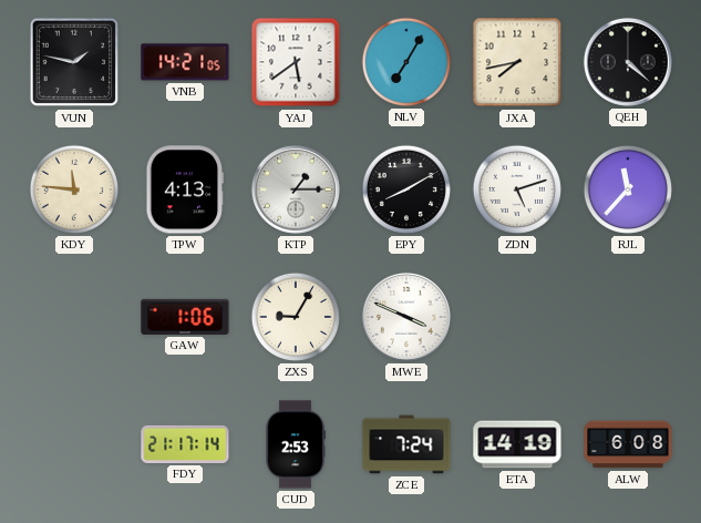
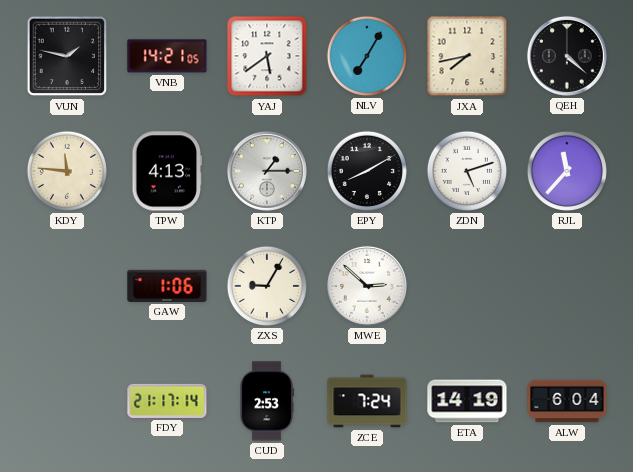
MWE: 3:49 -> 2:52
ALW: 6:08 -> 6:04
